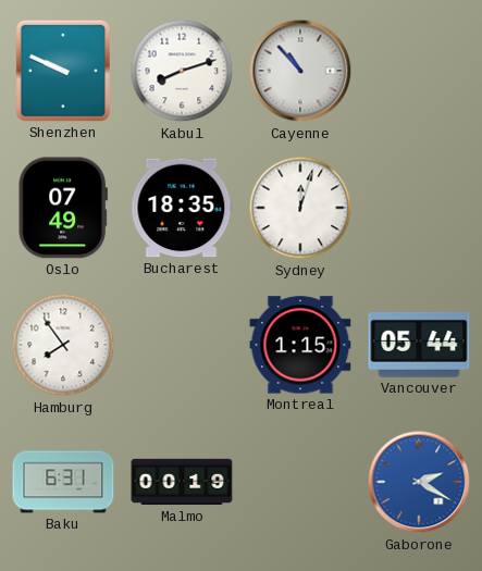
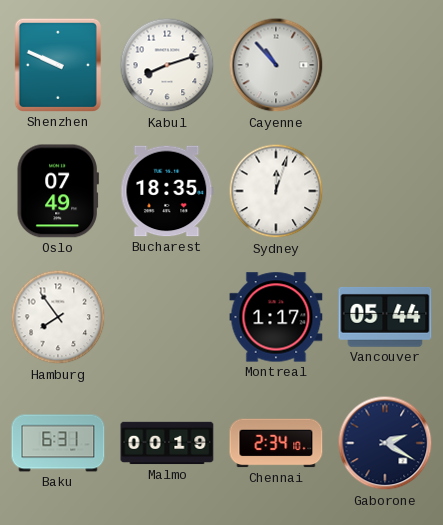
Montreal: 1:15 -> 1:17
Chennai: none -> 2:34
Gaborone dial: blue -> navy
